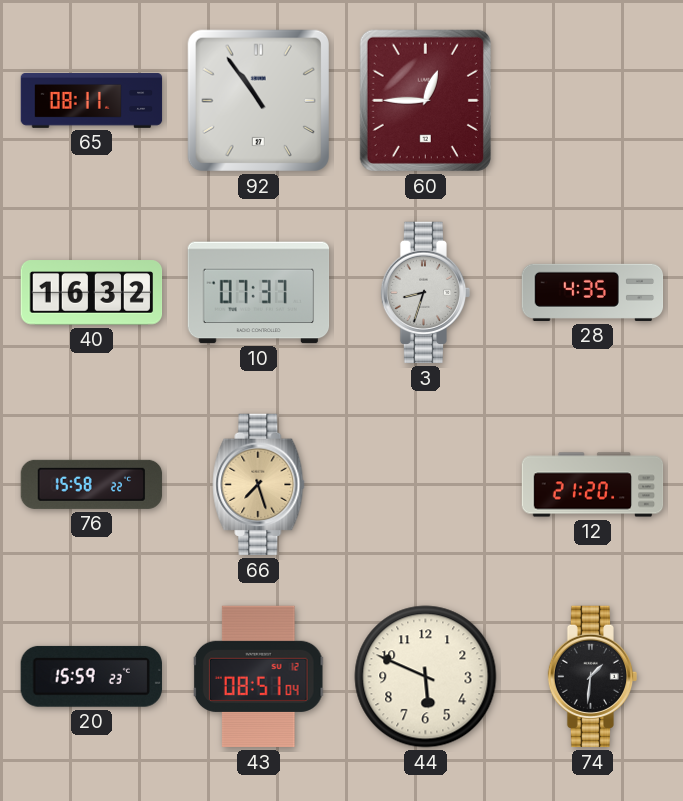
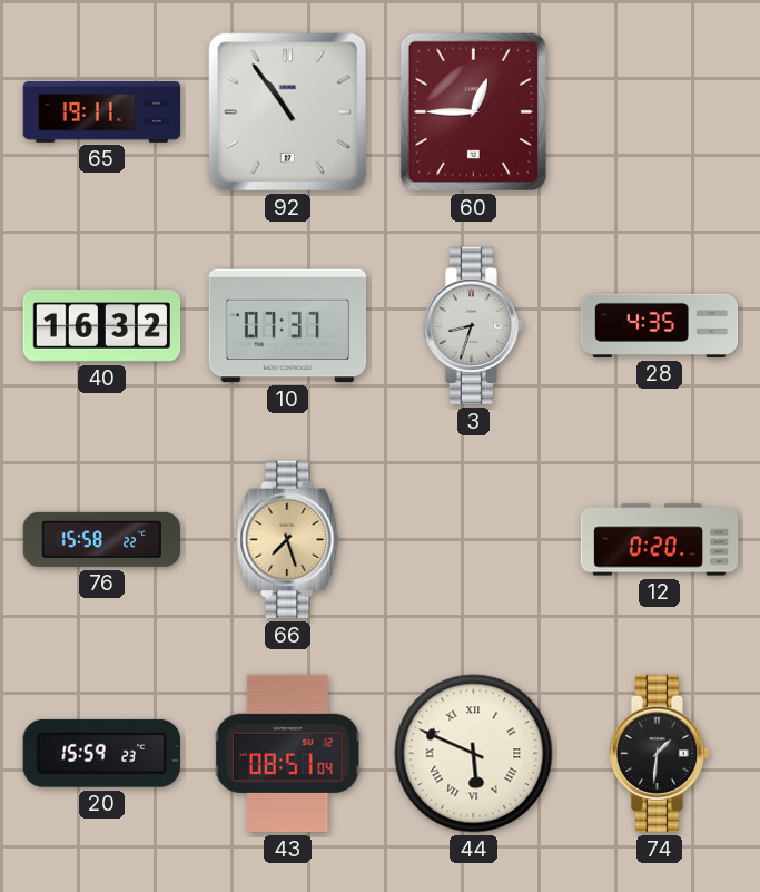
65: 08:11 -> 19:11
12: 21:20 -> 0:20
44 numerals: Arabic -> Roman
